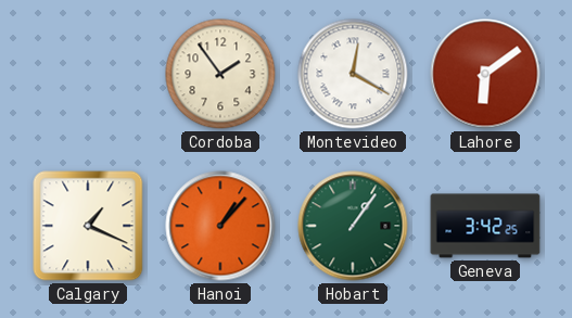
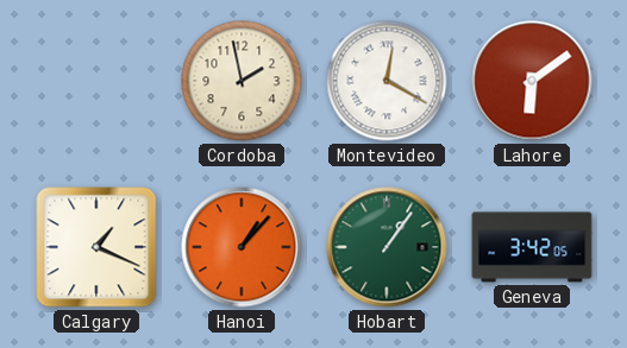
Cordoba: 1:54 -> 1:58
Geneva: 3:42:25 -> 3:42:05
